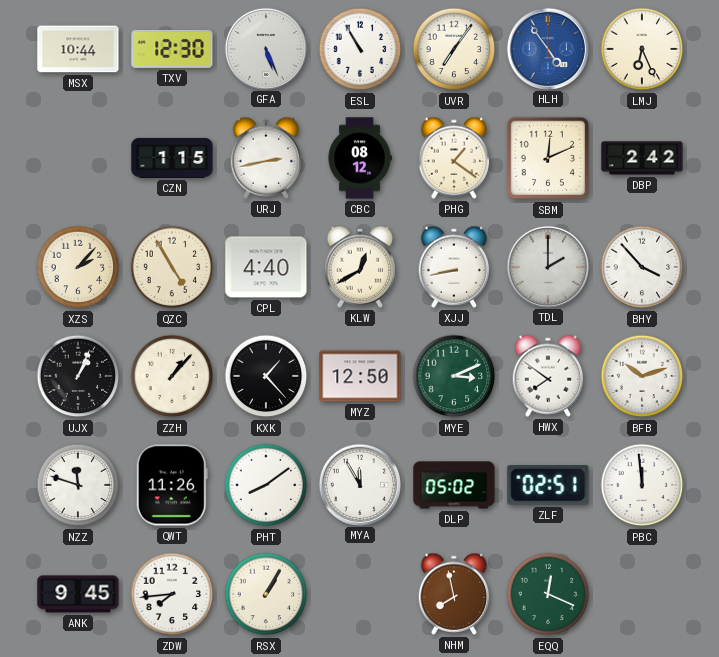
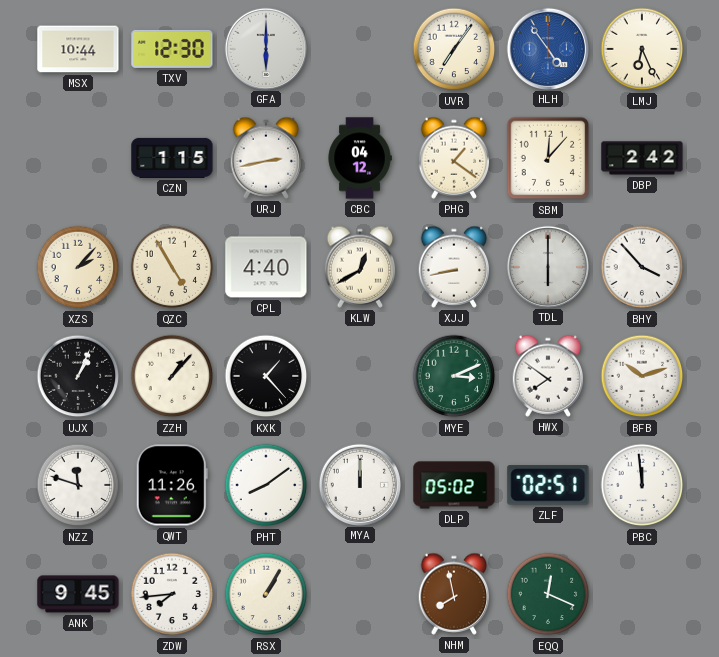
GFA: 5:26 -> 6:00
ESL: 10:55 -> none
CBC: 08:12 -> 04:12
SBM: 12:11 -> 12:07
TDL: 2:00 -> 6:00
MYZ: 12:50 -> none
MYA: 11:55 -> 12:00
